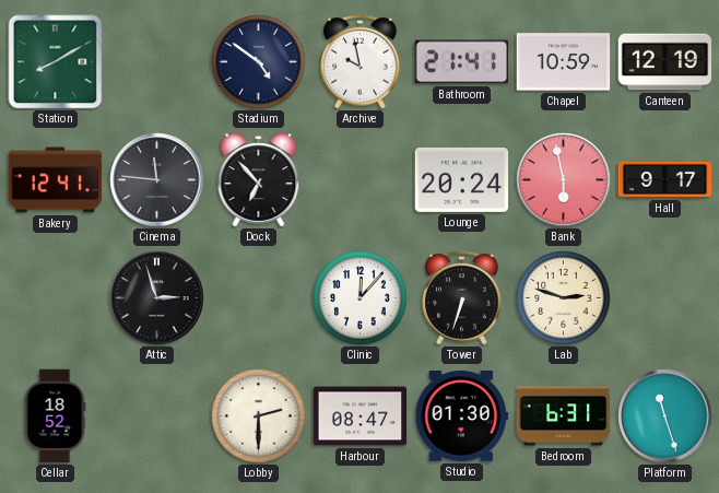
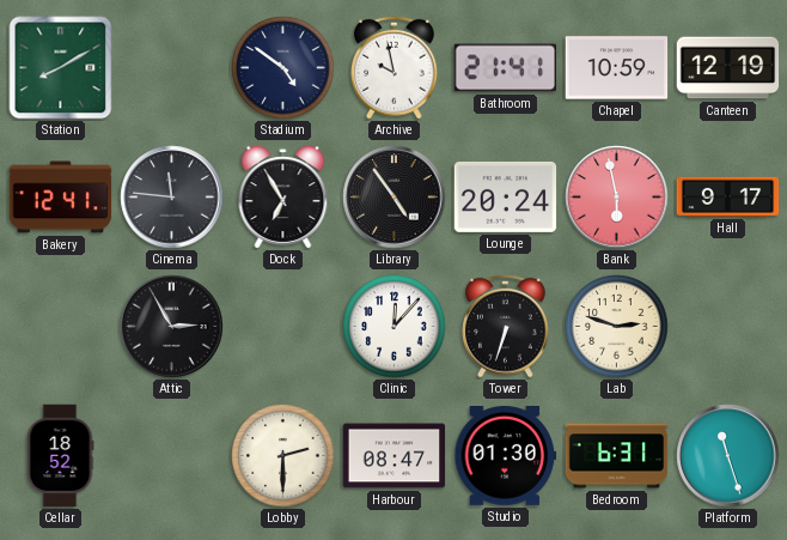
Dock: 6:53 -> 6:55
Library: none -> 4:54
Attic: 2:57 -> 2:55
